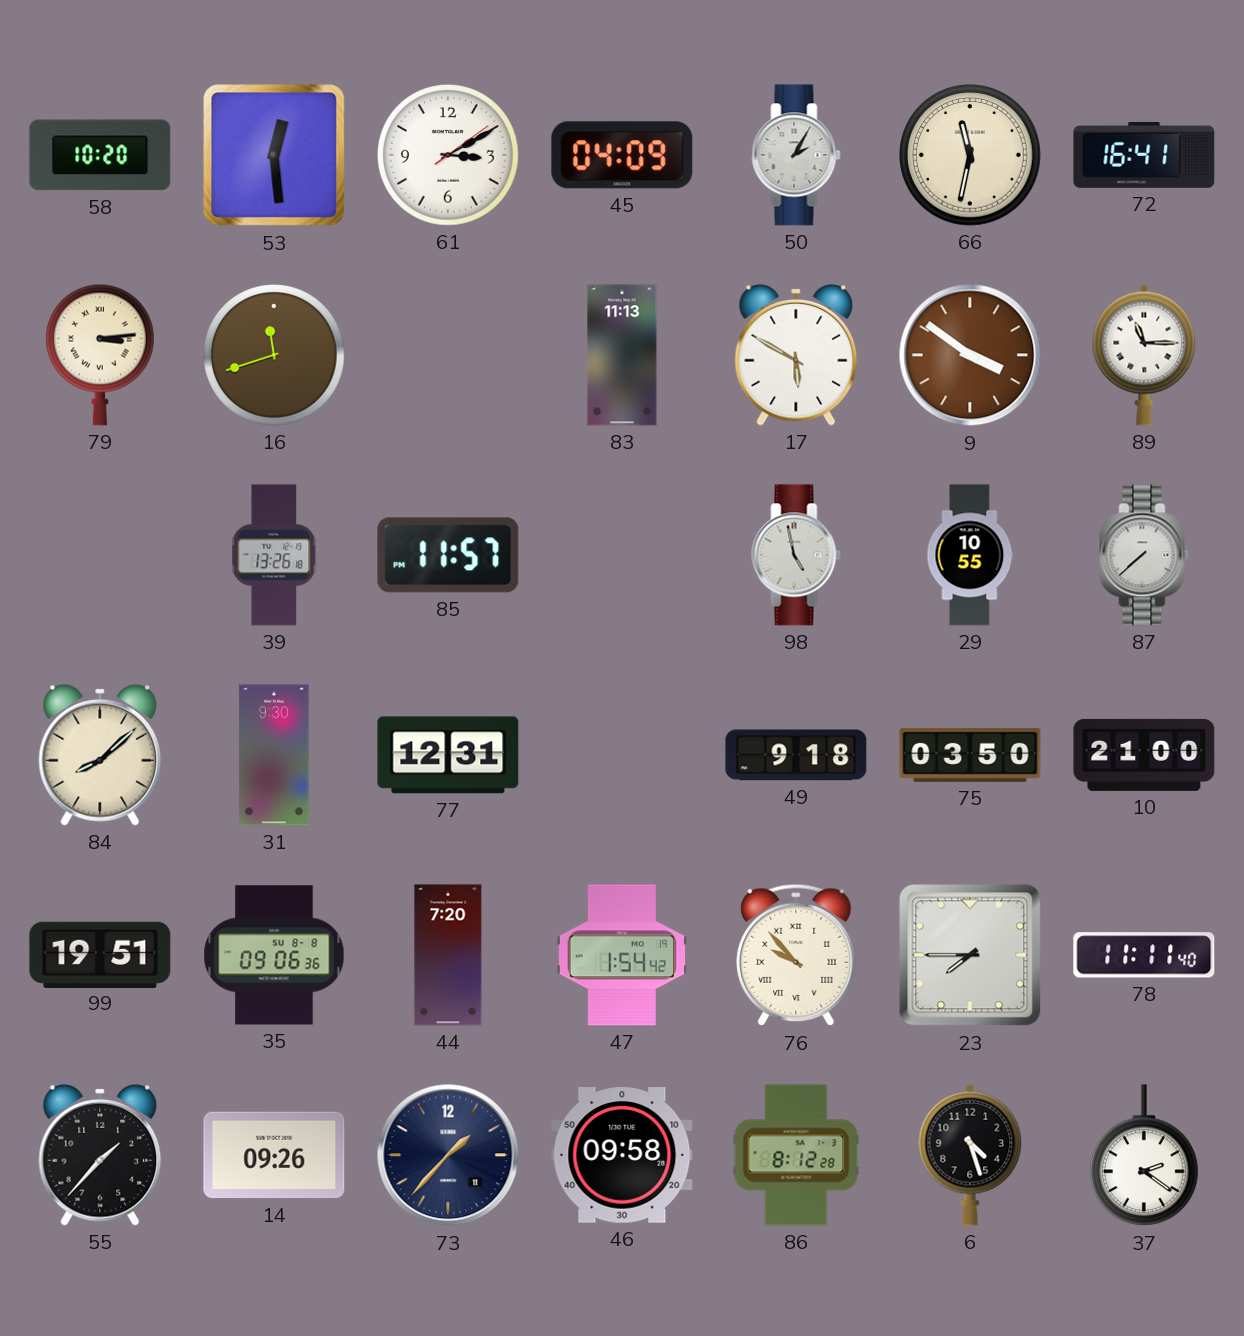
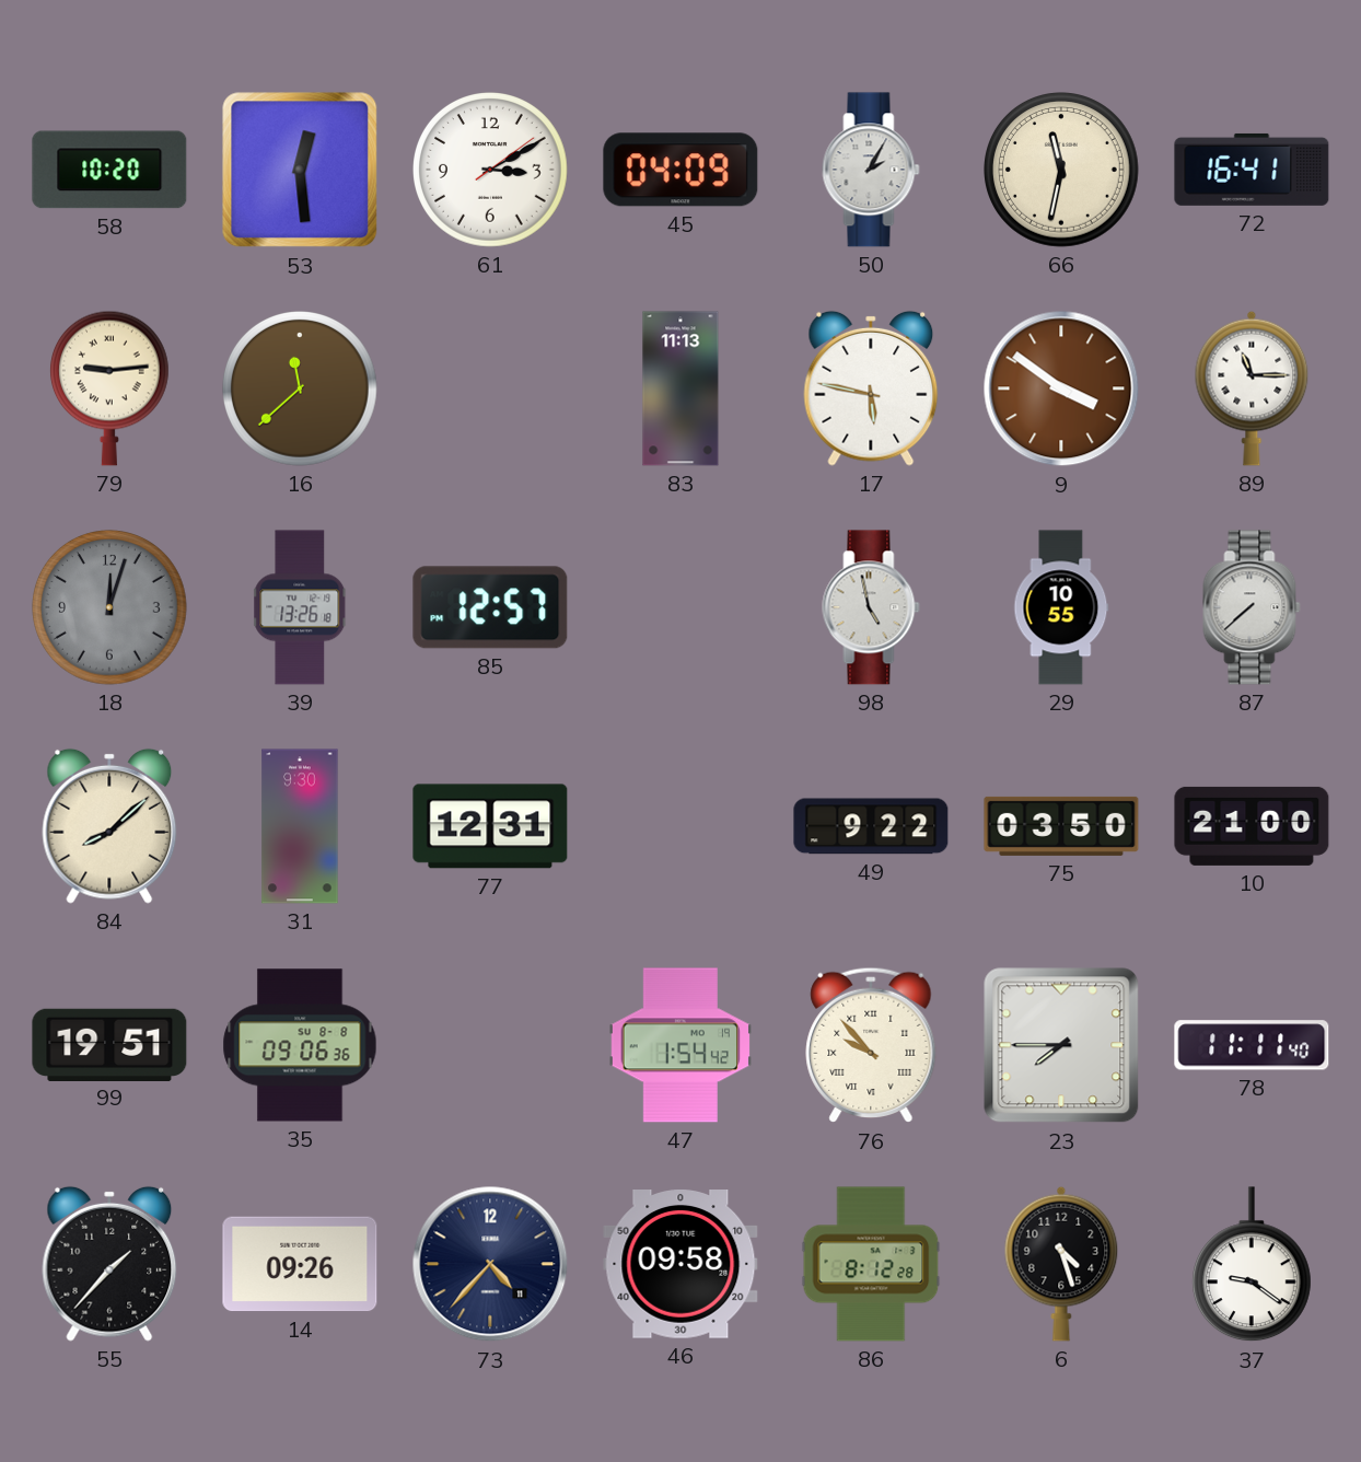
79: 3:14 -> 9:14
16: 11:42 -> 11:38
17: 5:50 -> 5:47
18: none -> 12:03
85: 11:57 -> 12:57
49: 9:18 -> 9:22
44: 7:20 -> none
73: 1:37 -> 4:37
37: 2:21 -> 9:21
